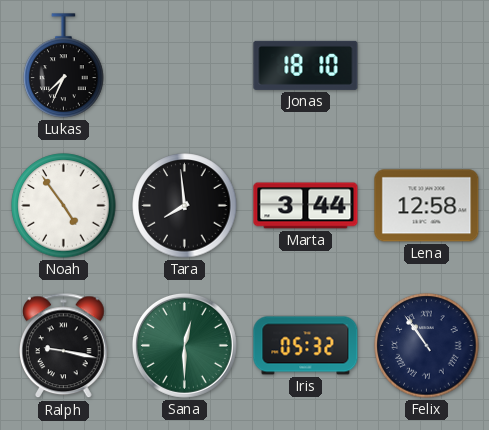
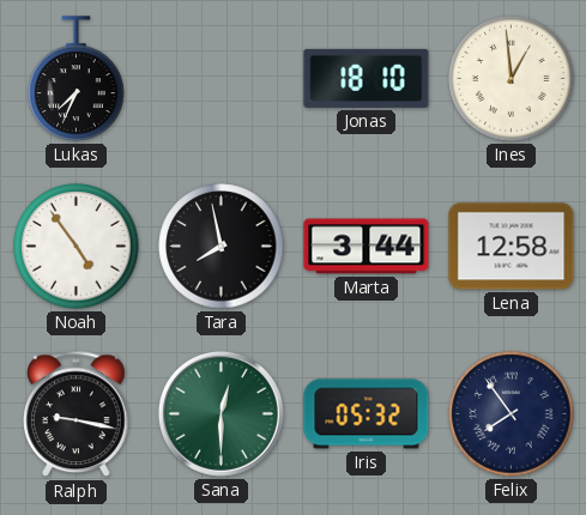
Ines: none -> 12:59
Tara: 7:59 -> 7:58
Felix: 10:54 -> 7:54
